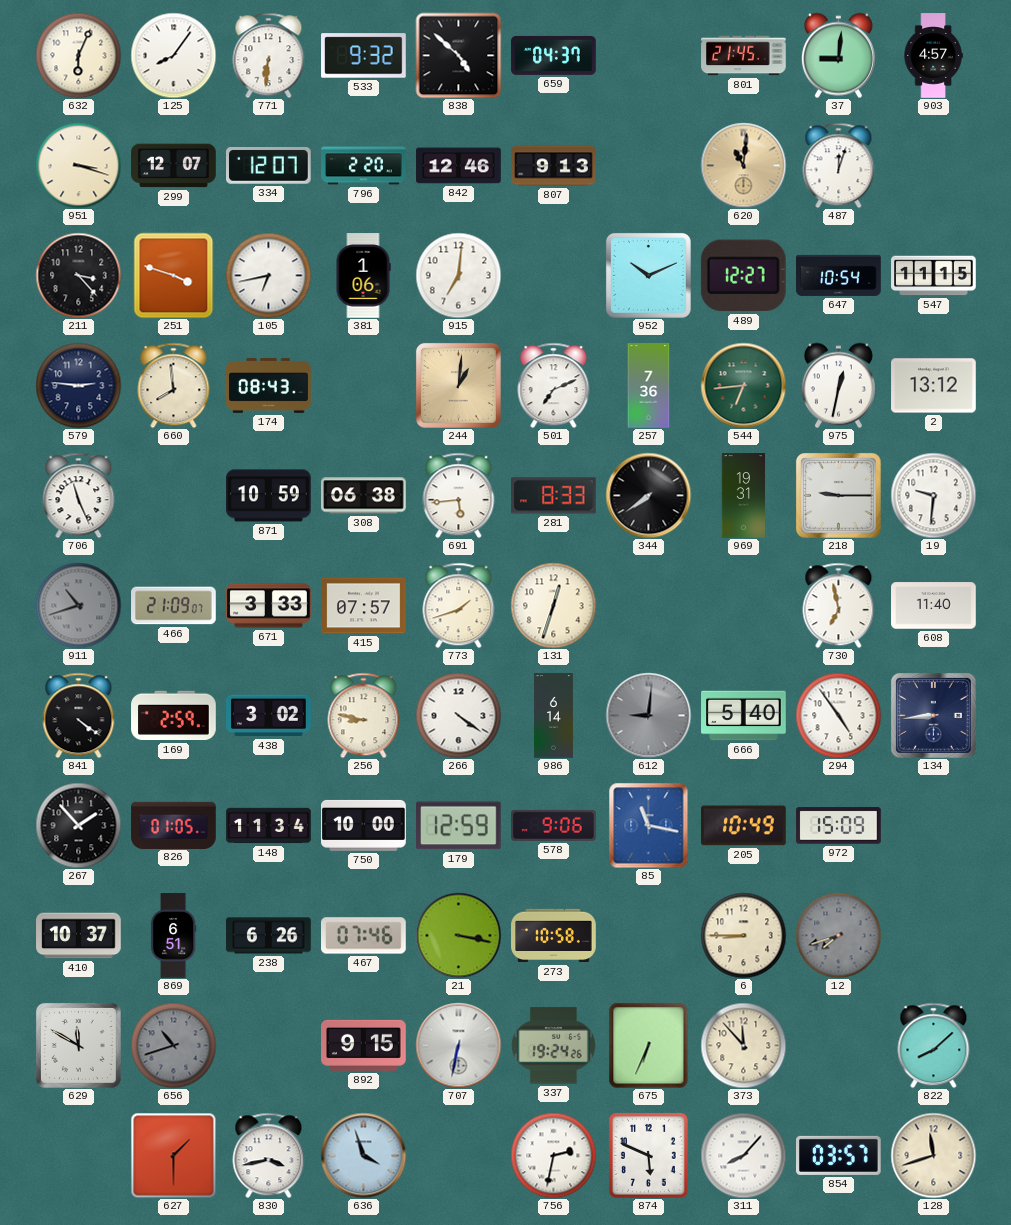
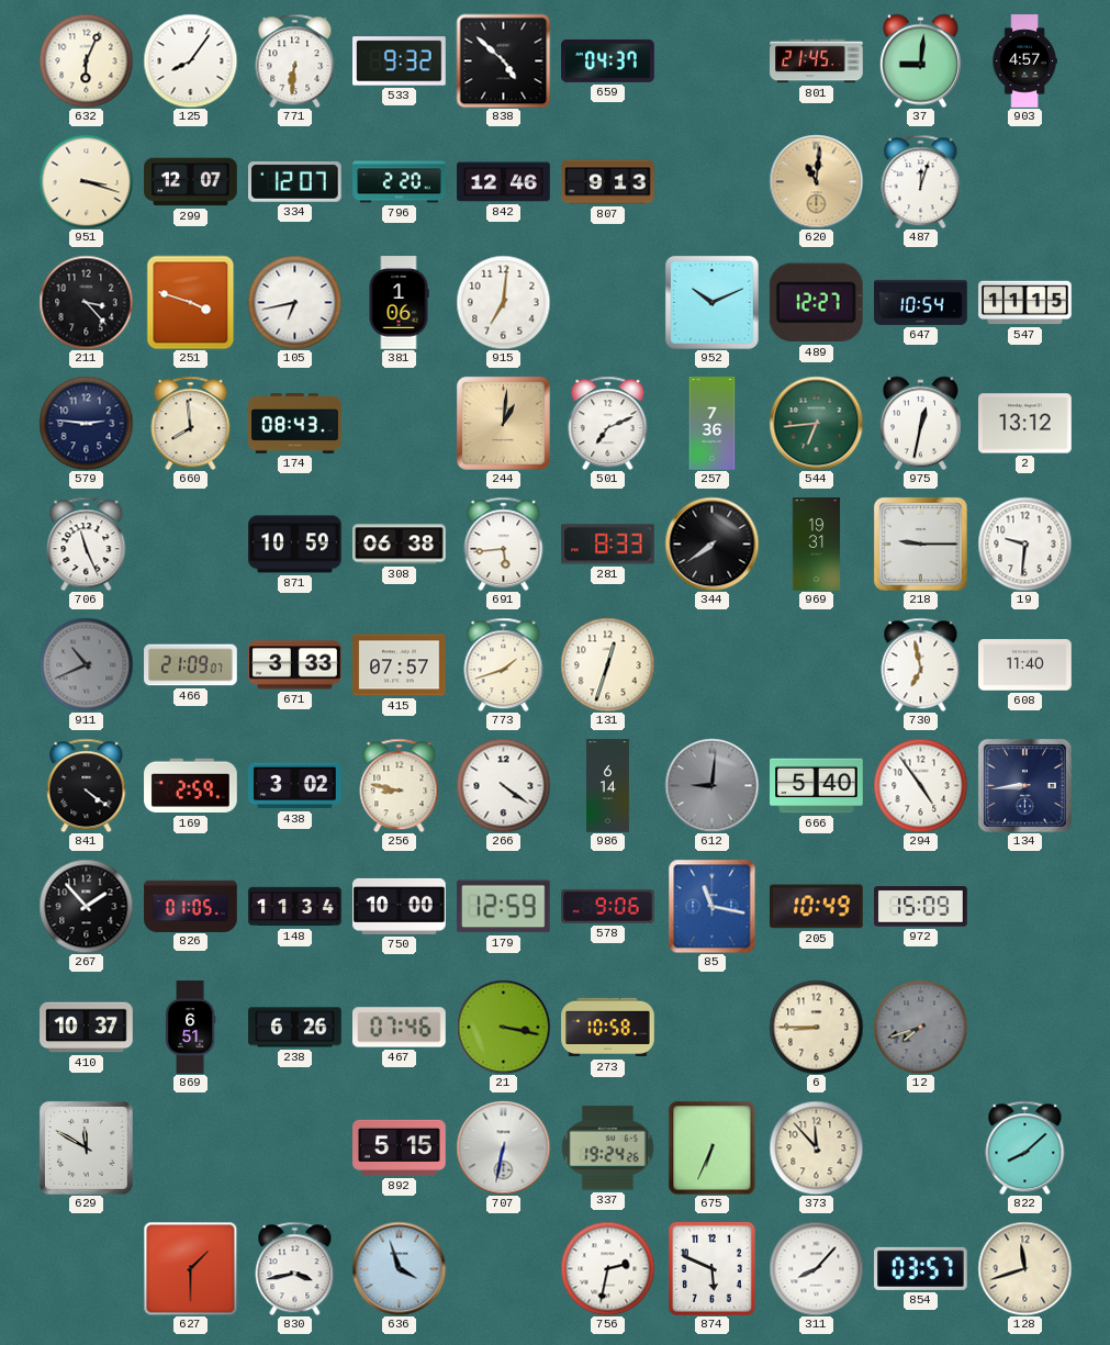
911: 10:42 -> 10:41
656: 10:42 -> none
892: 9:15 -> 5:15
